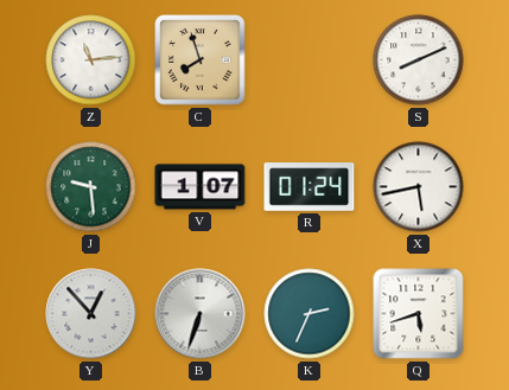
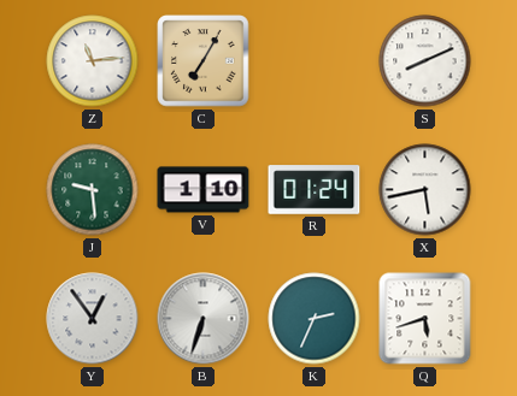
C: 7:57 -> 7:05
V: 1:07 -> 1:10
Y: 12:53 -> 12:54
